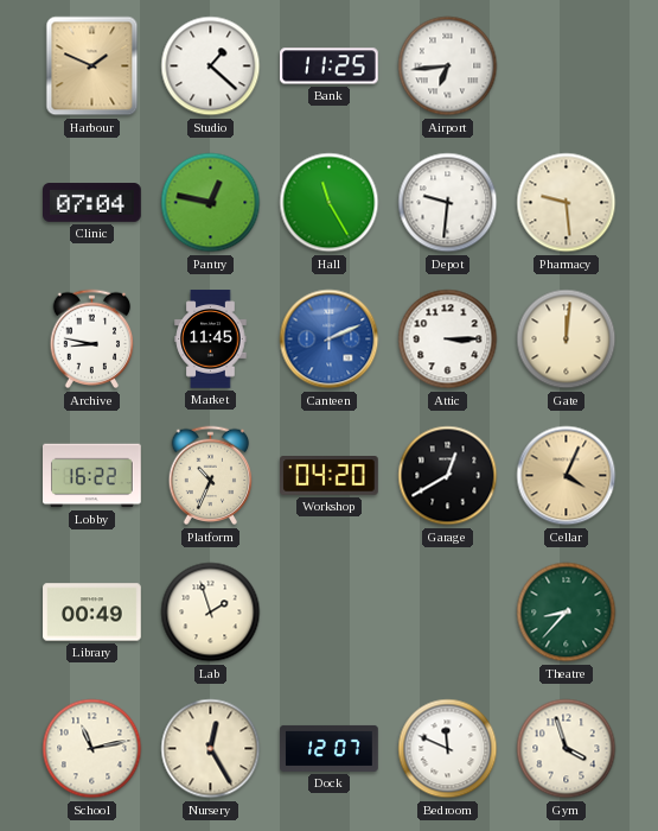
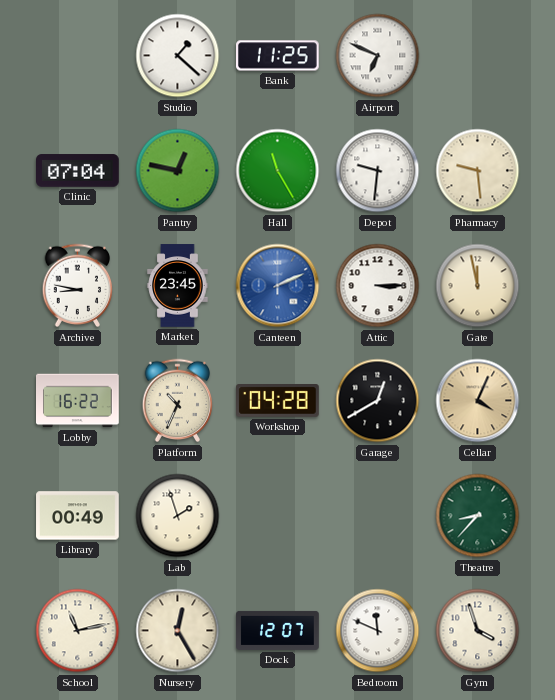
Harbour: 1:49 -> none
Airport: 6:44 -> 6:49
Market: 11:45 -> 23:45
Gate: 12:01 -> 11:58
Workshop: 04:20 -> 04:28
